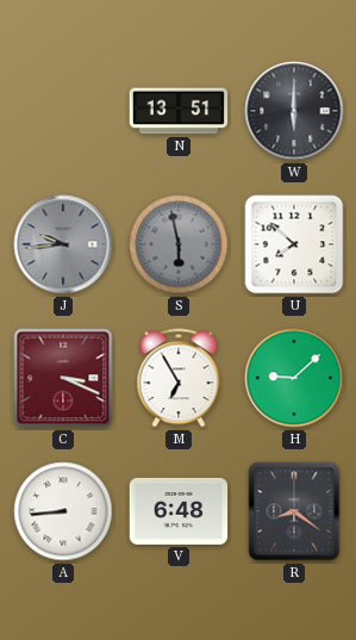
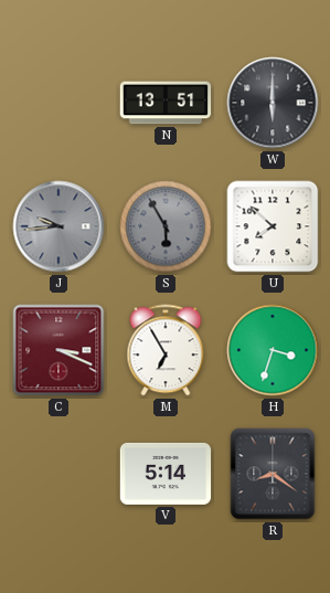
S: 5:58 -> 5:55
H: 9:08 -> 3:33
A: 8:44 -> none
V: 6:48 -> 5:14
